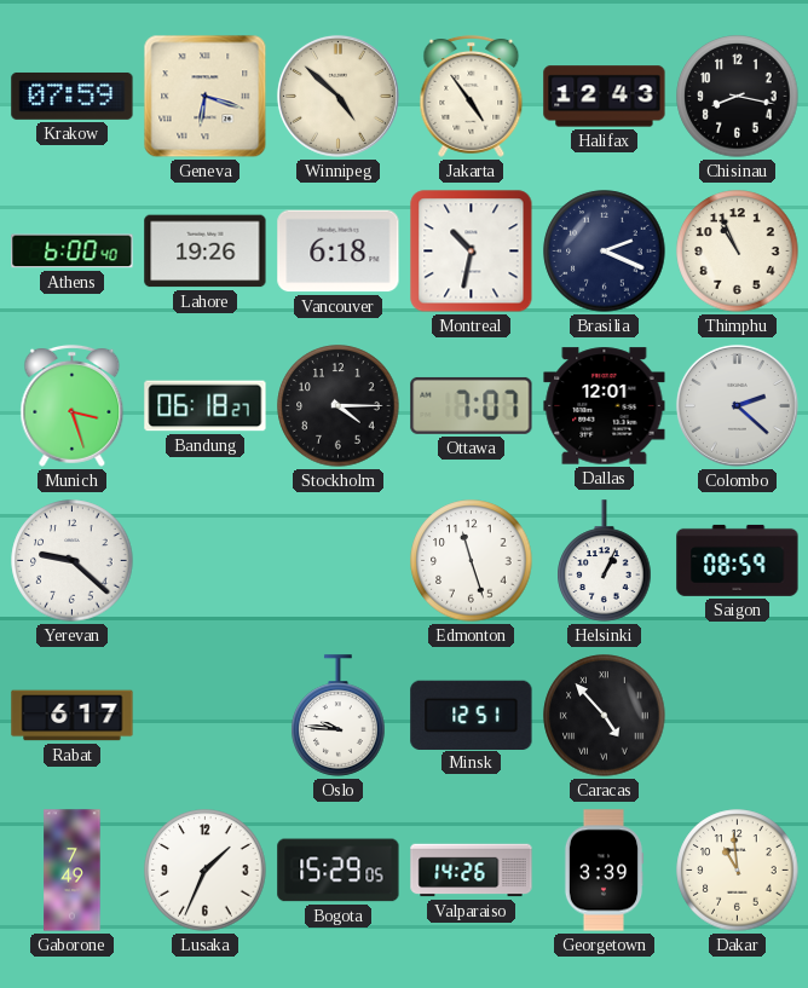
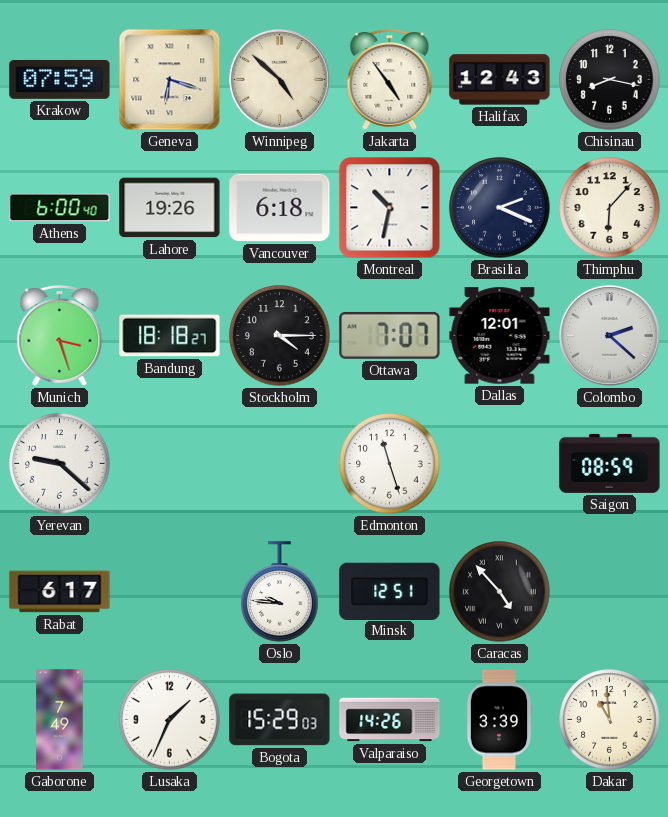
Thimphu: 10:56 -> 6:07
Bandung: 06:18 -> 18:18
Helsinki: 1:04 -> none
Bogota: 15:29:05 -> 15:29:03
